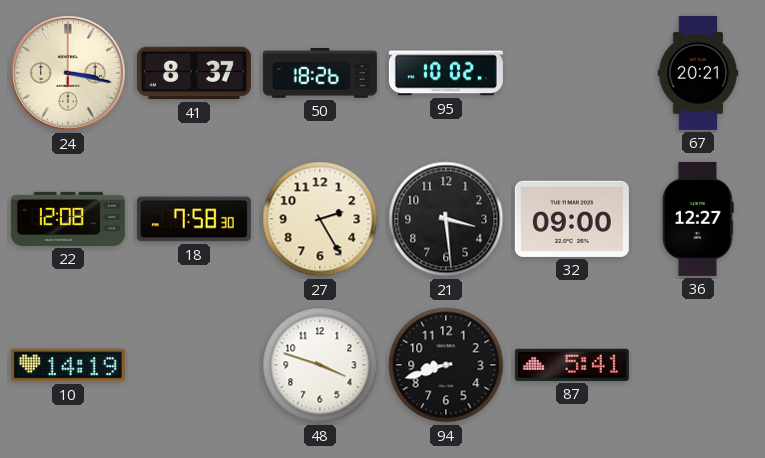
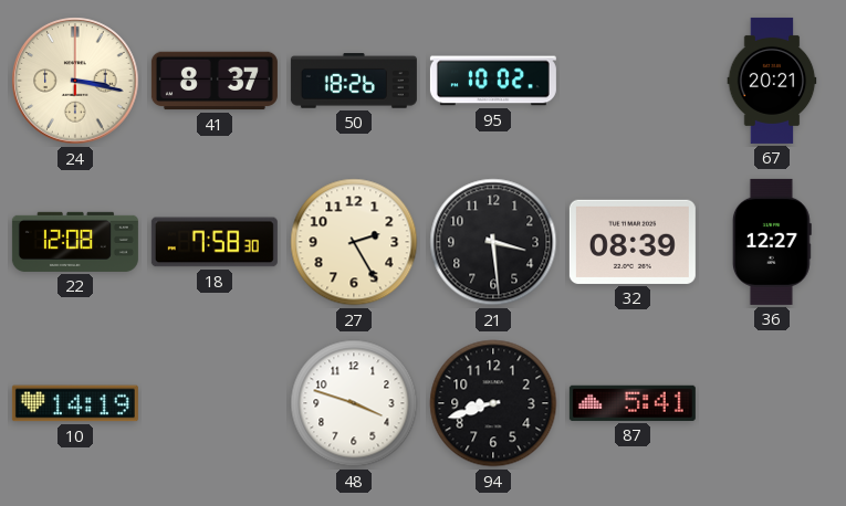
32: 09:00 -> 08:39
